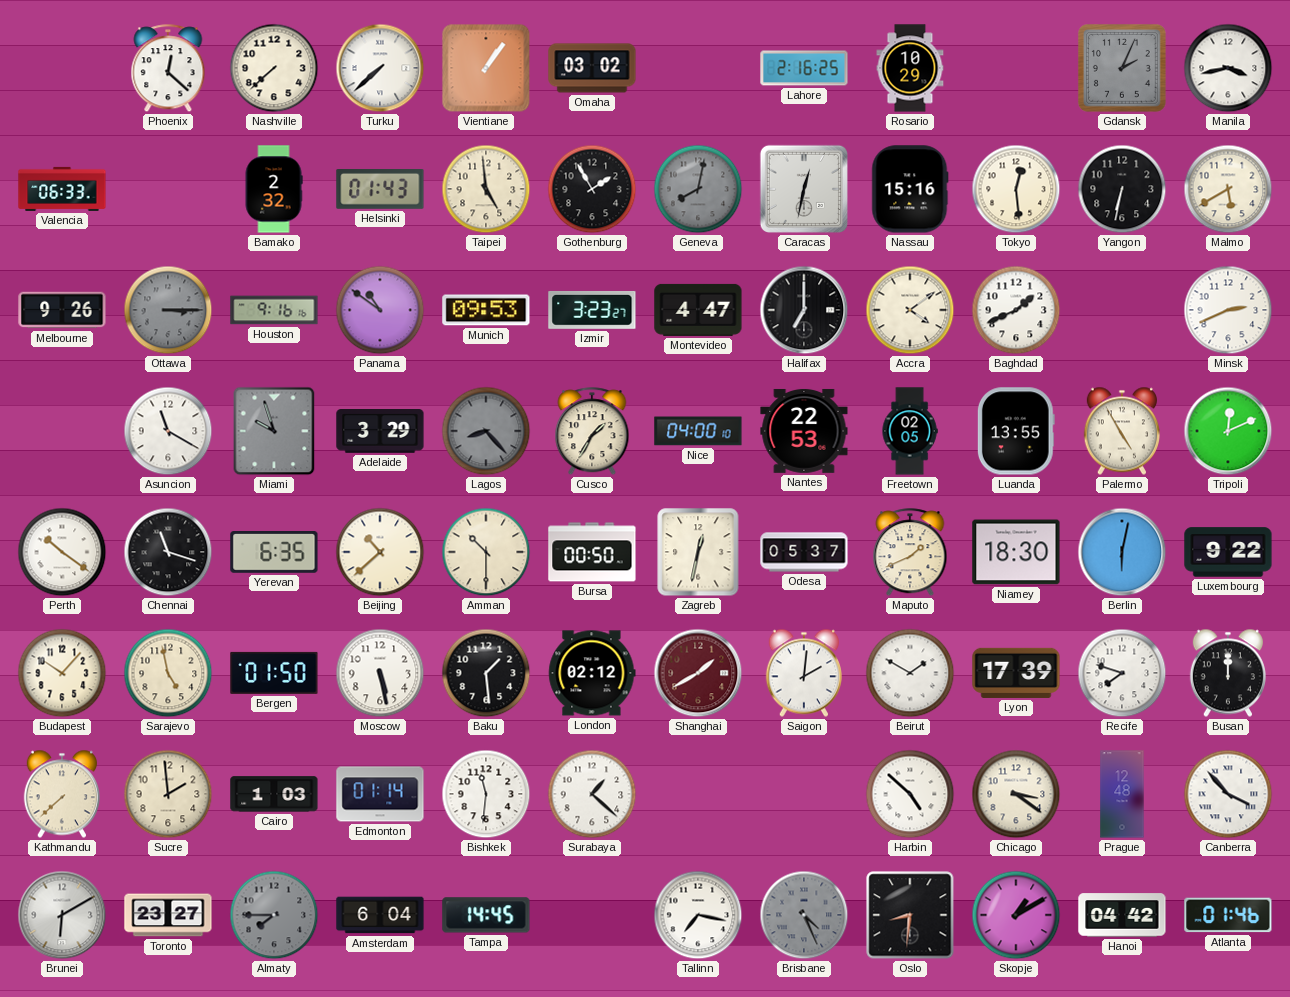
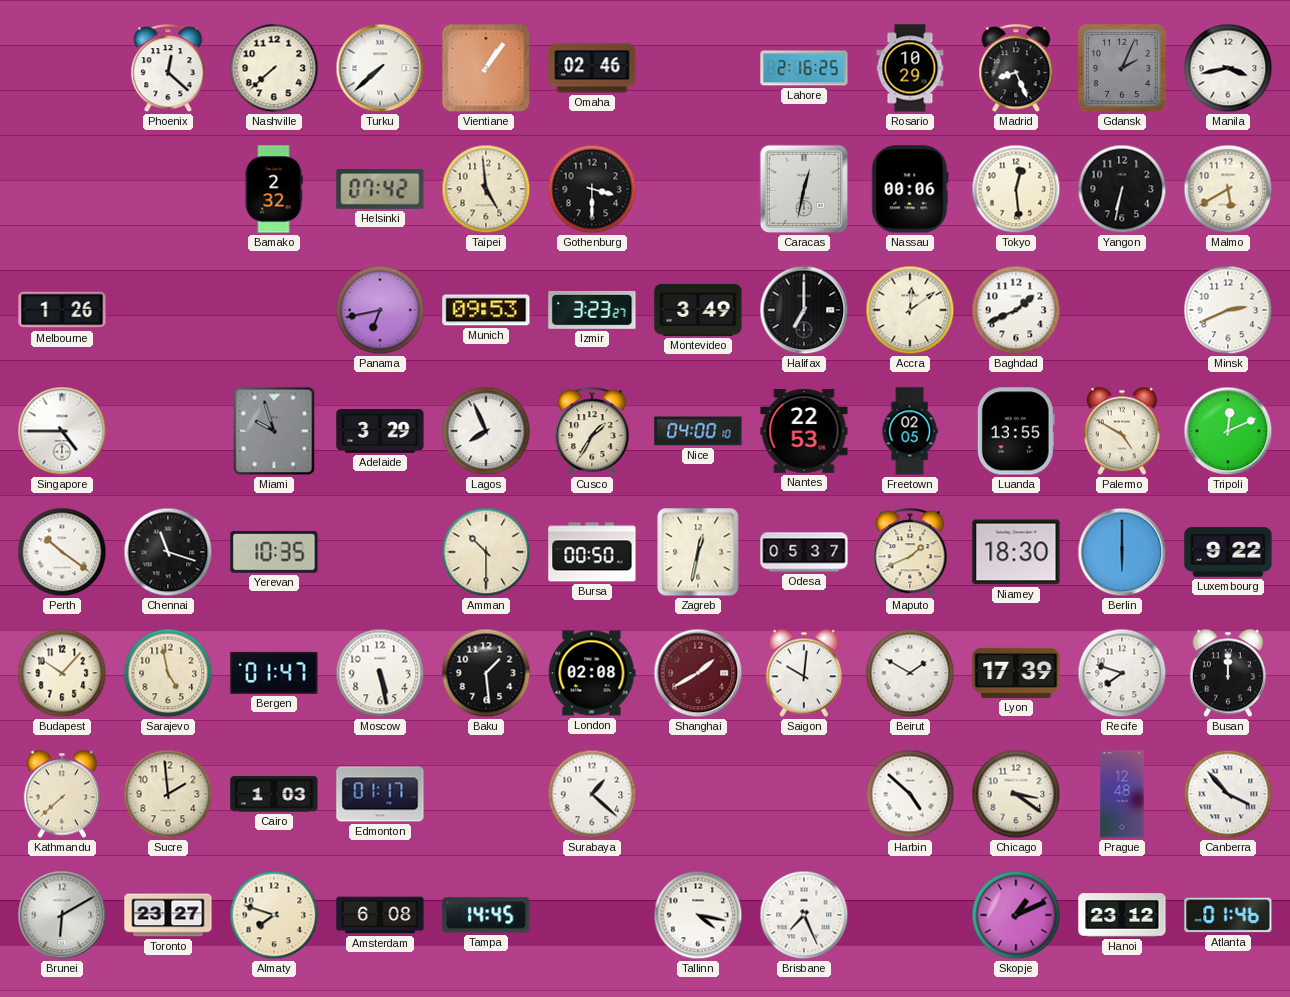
Omaha: 03:02 -> 02:46
Madrid: none -> 8:26
Valencia: 06:33 -> none
Helsinki: 01:43 -> 07:42
Gothenburg: 1:55 -> 3:30
Geneva: 8:02 -> none
Nassau: 15:16 -> 00:06
Melbourne: 9:26 -> 1:26
Ottawa: 3:15 -> none
Houston: 9:16 -> none
Panama: 10:51 -> 6:43
Montevideo: 4:47 -> 3:49
Accra: 4:09 -> 12:09
Singapore: none -> 4:45
Asuncion: 11:20 -> none
Lagos: 8:23 -> 7:56
Lagos dial: grey -> white
Palermo: 4:55 -> 4:50
Yerevan: 6:35 -> 10:35
Beijing: 10:38 -> none
Berlin: 6:02 -> 6:00
Bergen: 01:50 -> 01:47
London: 02:12 -> 02:08
Saigon: 2:01 -> 10:01
Edmonton: 01:14 -> 01:17
Bishkek: 11:31 -> none
Almaty: 7:45 -> 7:48
Almaty dial: grey -> cream
Amsterdam: 6:04 -> 6:08
Tallinn: 7:17 -> 4:17
Brisbane: 4:26 -> 7:26
Brisbane dial: grey -> white
Oslo: 8:31 -> none
Skopje: 1:10 -> 1:11
Hanoi: 04:42 -> 23:12
